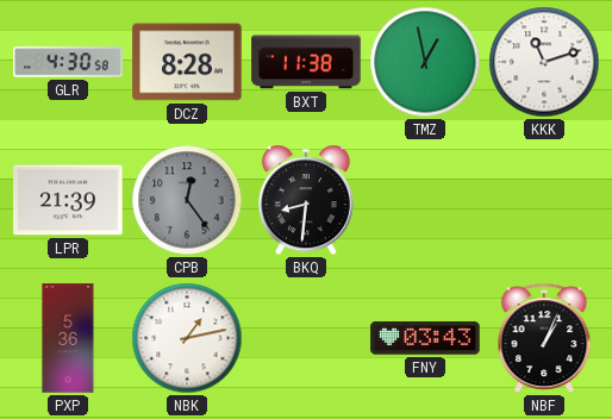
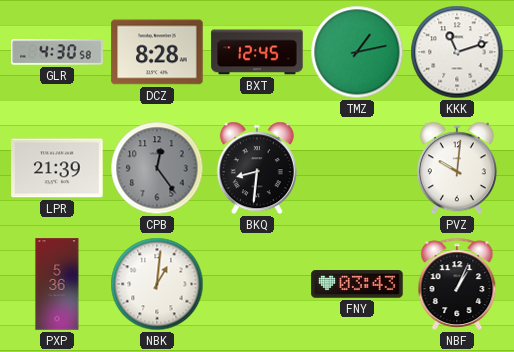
BXT: 11:38 -> 12:45
TMZ: 12:58 -> 1:13
PVZ: none -> 10:01
NBK: 1:13 -> 1:01
